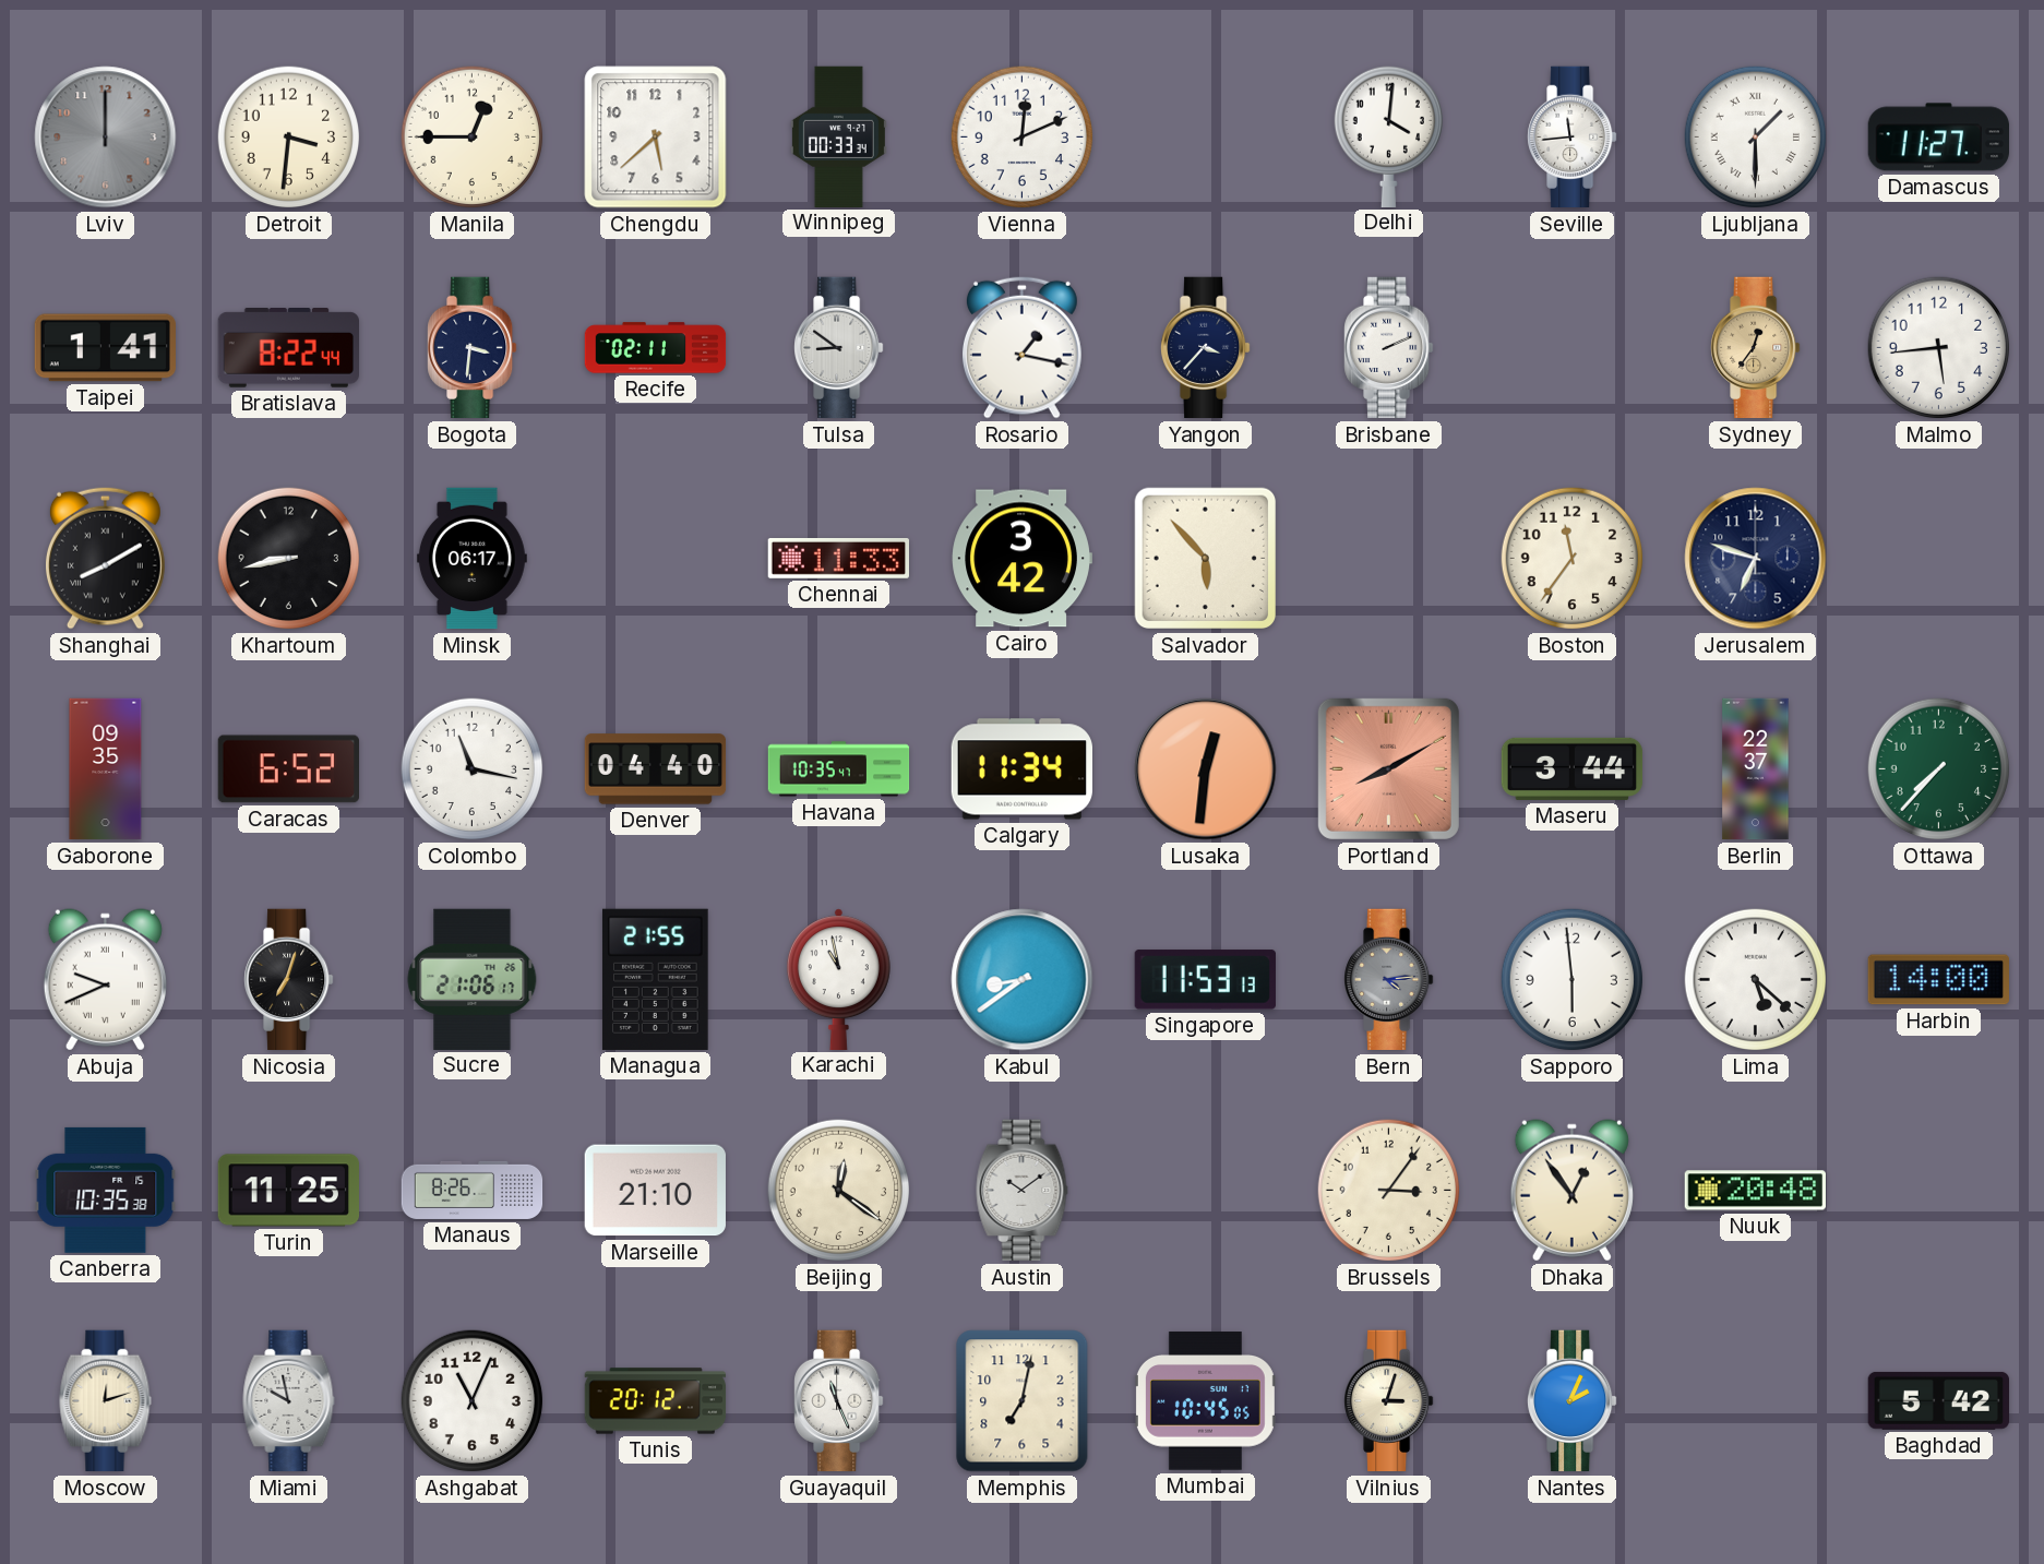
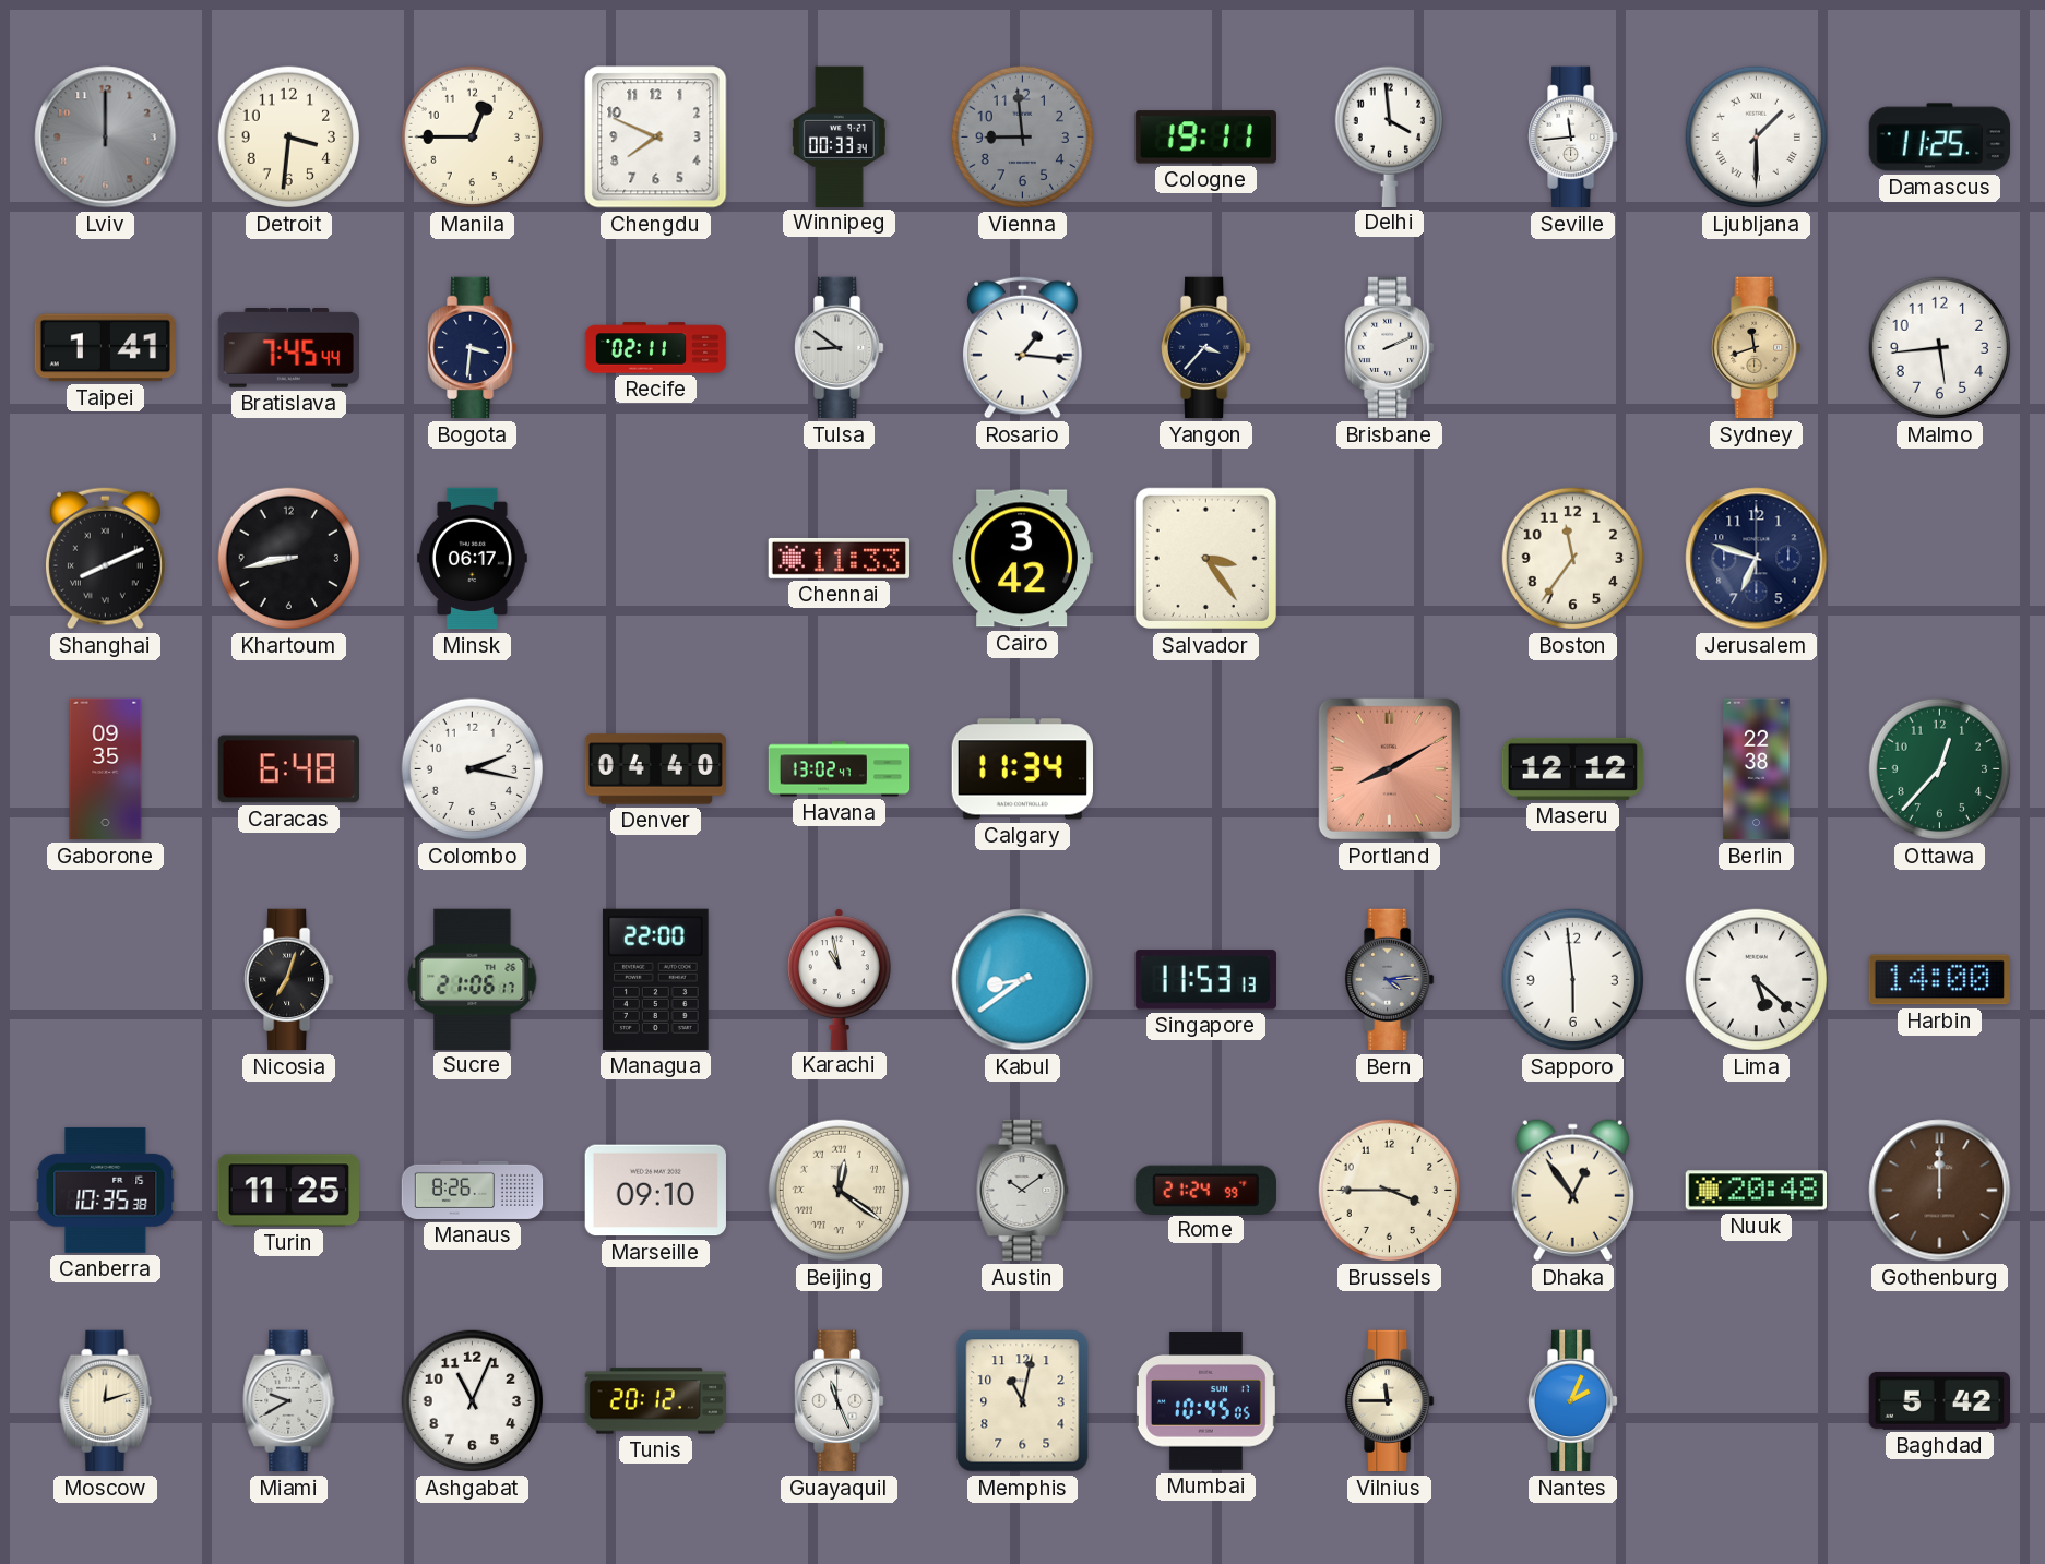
Chengdu: 5:38 -> 7:49
Vienna: 12:11 -> 8:59
Vienna dial: white -> grey
Cologne: none -> 19:11
Delhi: 4:01 -> 3:59
Damascus: 11:27 -> 11:25
Bratislava: 8:22 -> 7:45
Rosario: 1:17 -> 1:16
Sydney: 12:36 -> 11:42
Shanghai: 8:10 -> 8:11
Salvador: 5:53 -> 3:24
Caracas: 6:52 -> 6:48
Colombo: 11:17 -> 2:17
Havana: 10:35 -> 13:02
Lusaka: 12:31 -> none
Maseru: 3:44 -> 12:12
Berlin: 22:37 -> 22:38
Ottawa: 7:37 -> 12:37
Abuja: 9:41 -> none
Managua: 21:55 -> 22:00
Marseille: 21:10 -> 09:10
Beijing numerals: Arabic -> Roman
Rome: none -> 21:24
Brussels: 3:06 -> 3:45
Gothenburg: none -> 12:00
Miami: 9:58 -> 9:40
Memphis: 7:02 -> 11:02
Vilnius: 3:03 -> 11:45
